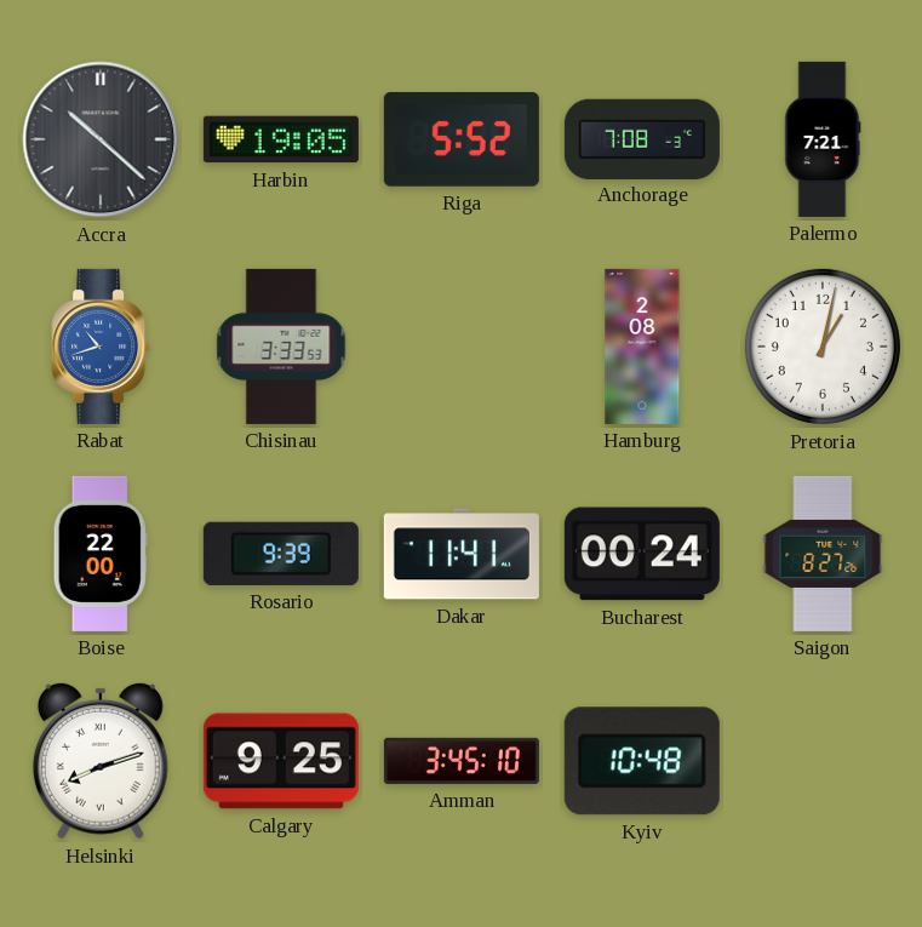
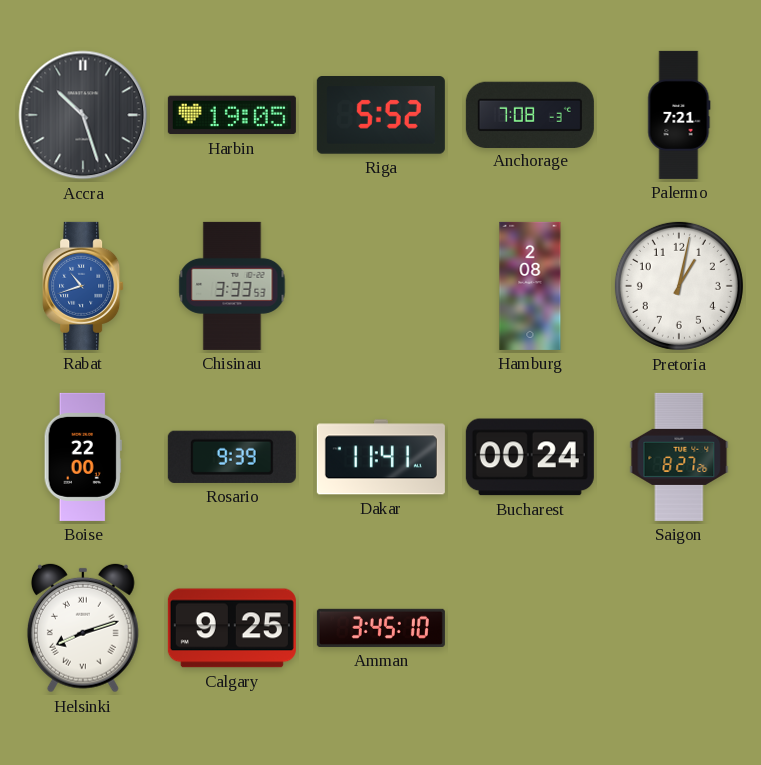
Accra: 10:22 -> 10:27
Kyiv: 10:48 -> none
